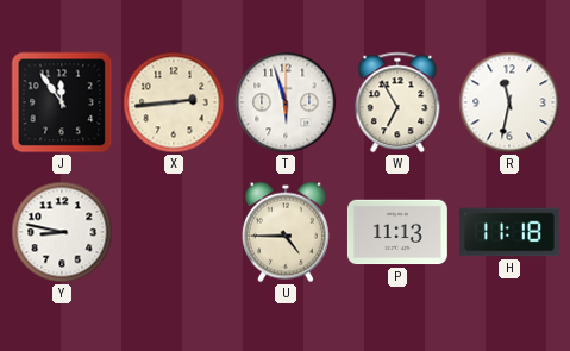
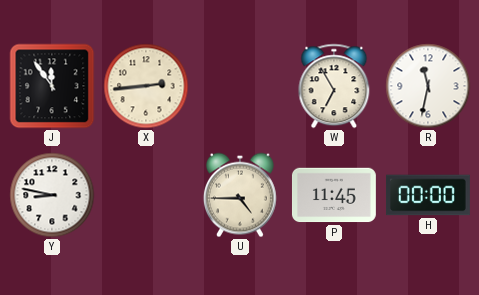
T: 5:57 -> none
P: 11:13 -> 11:45
H: 11:18 -> 00:00
